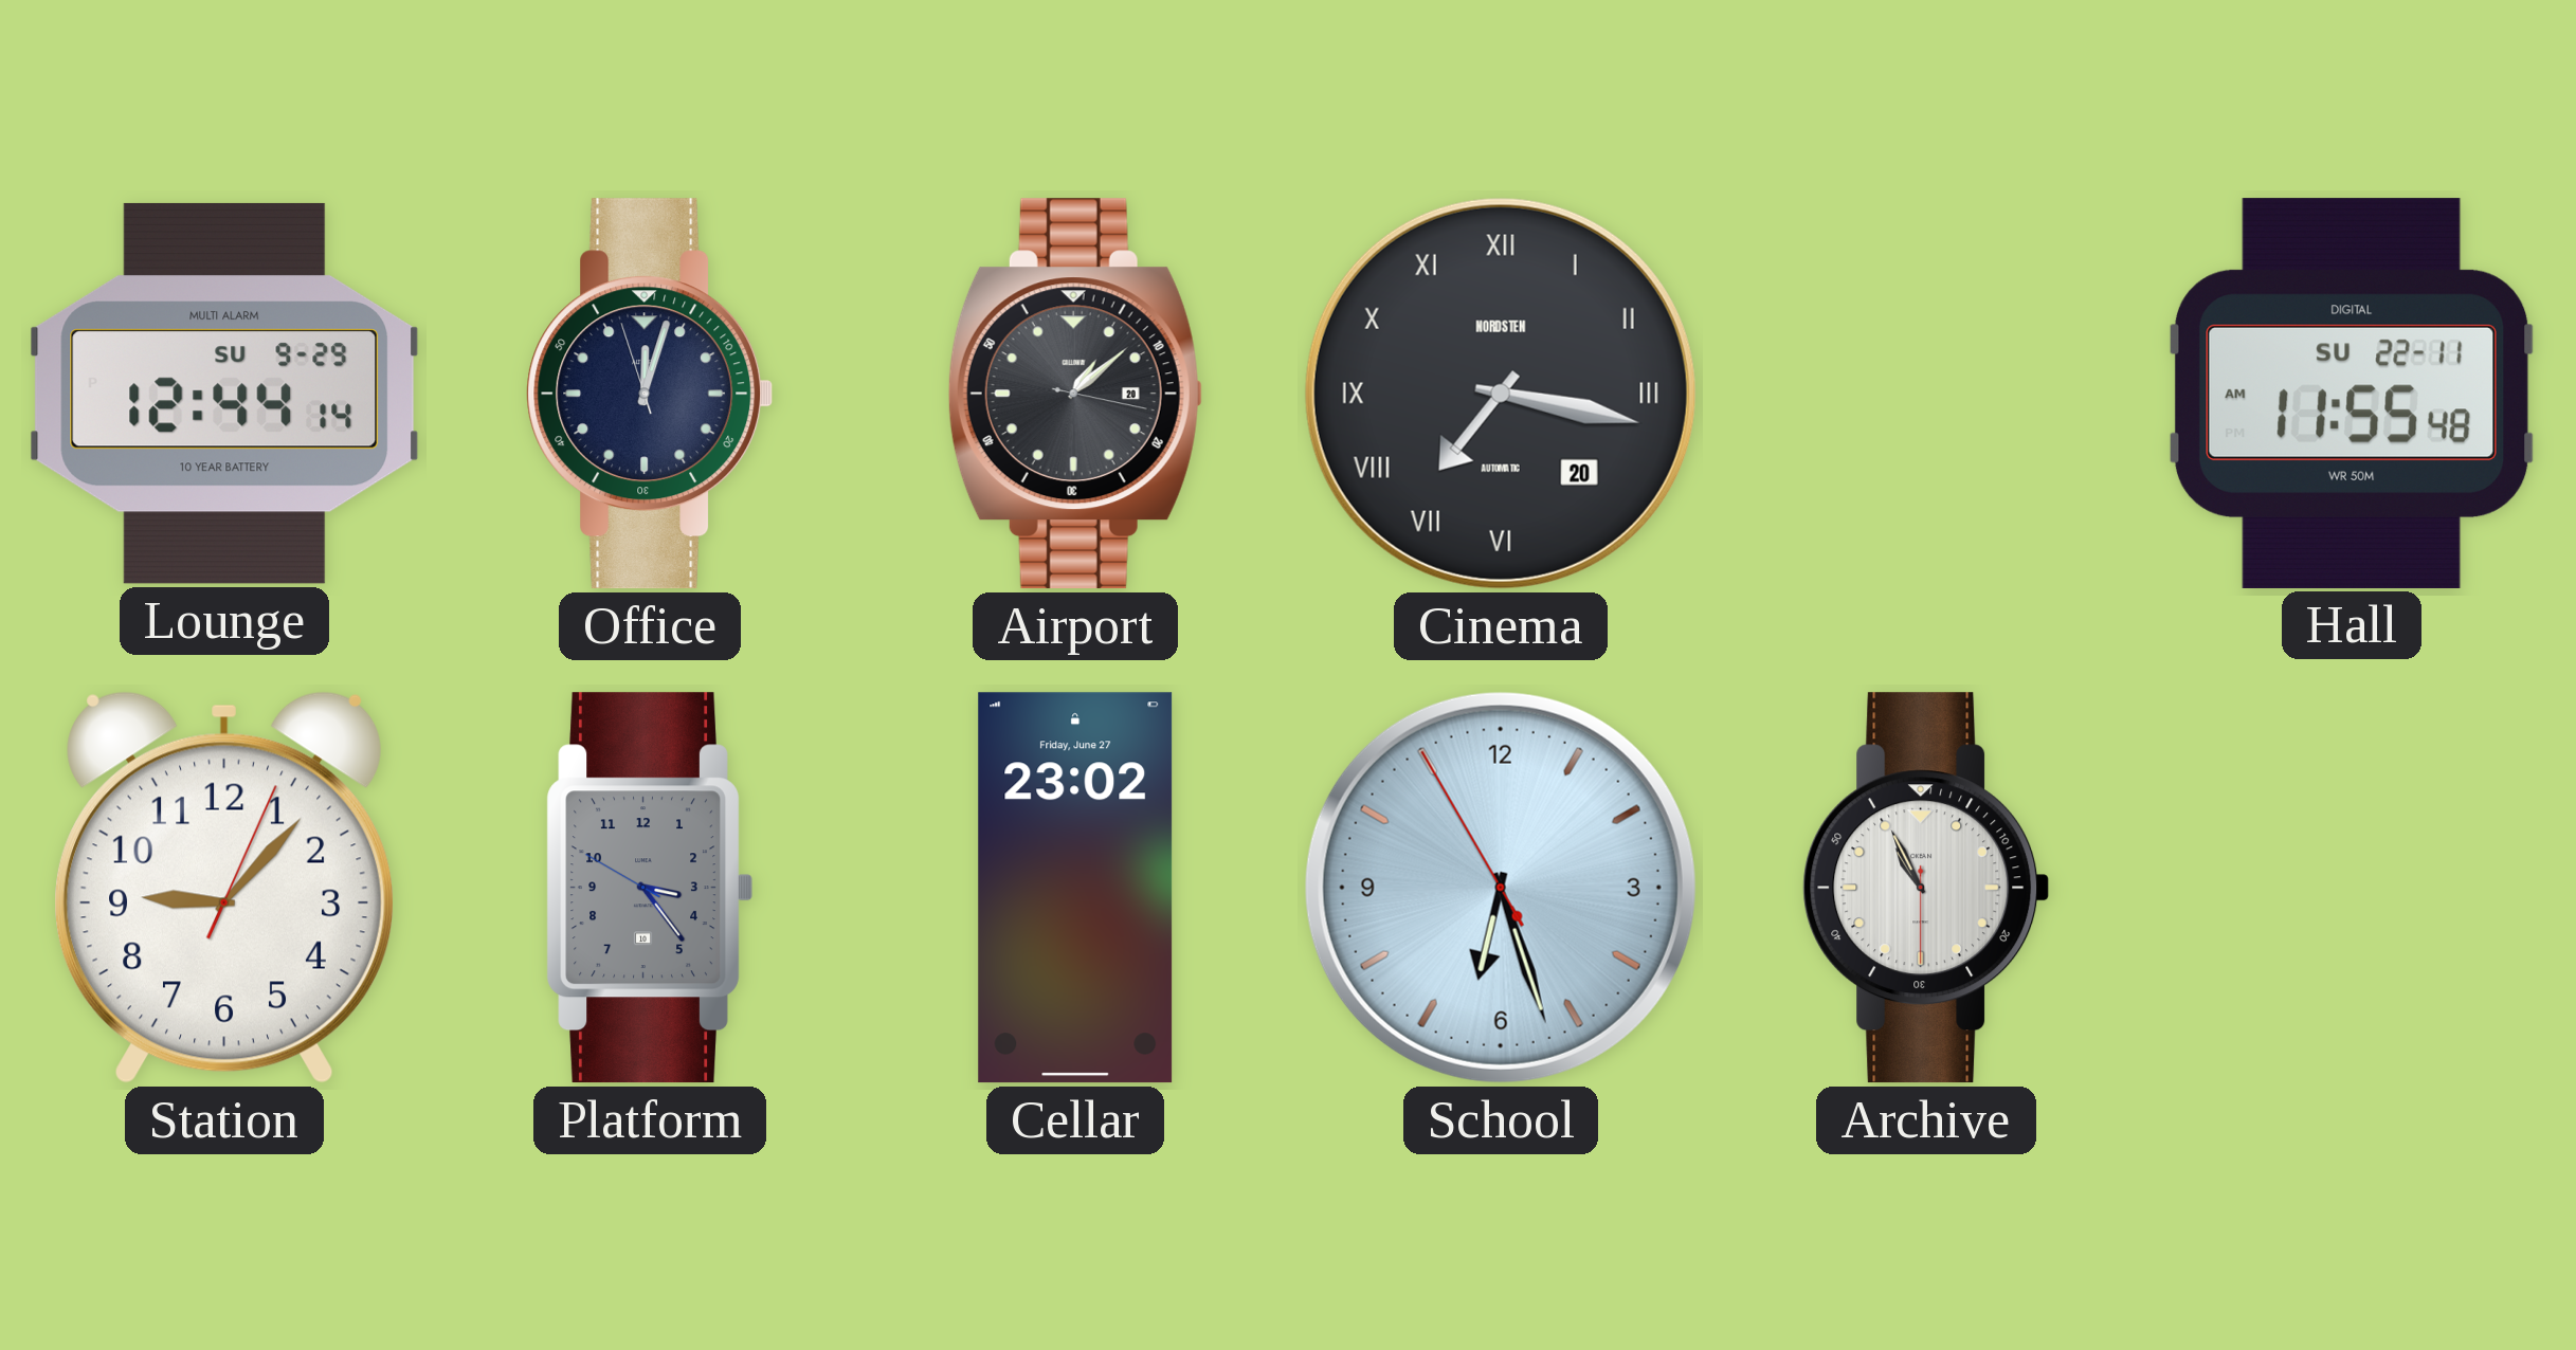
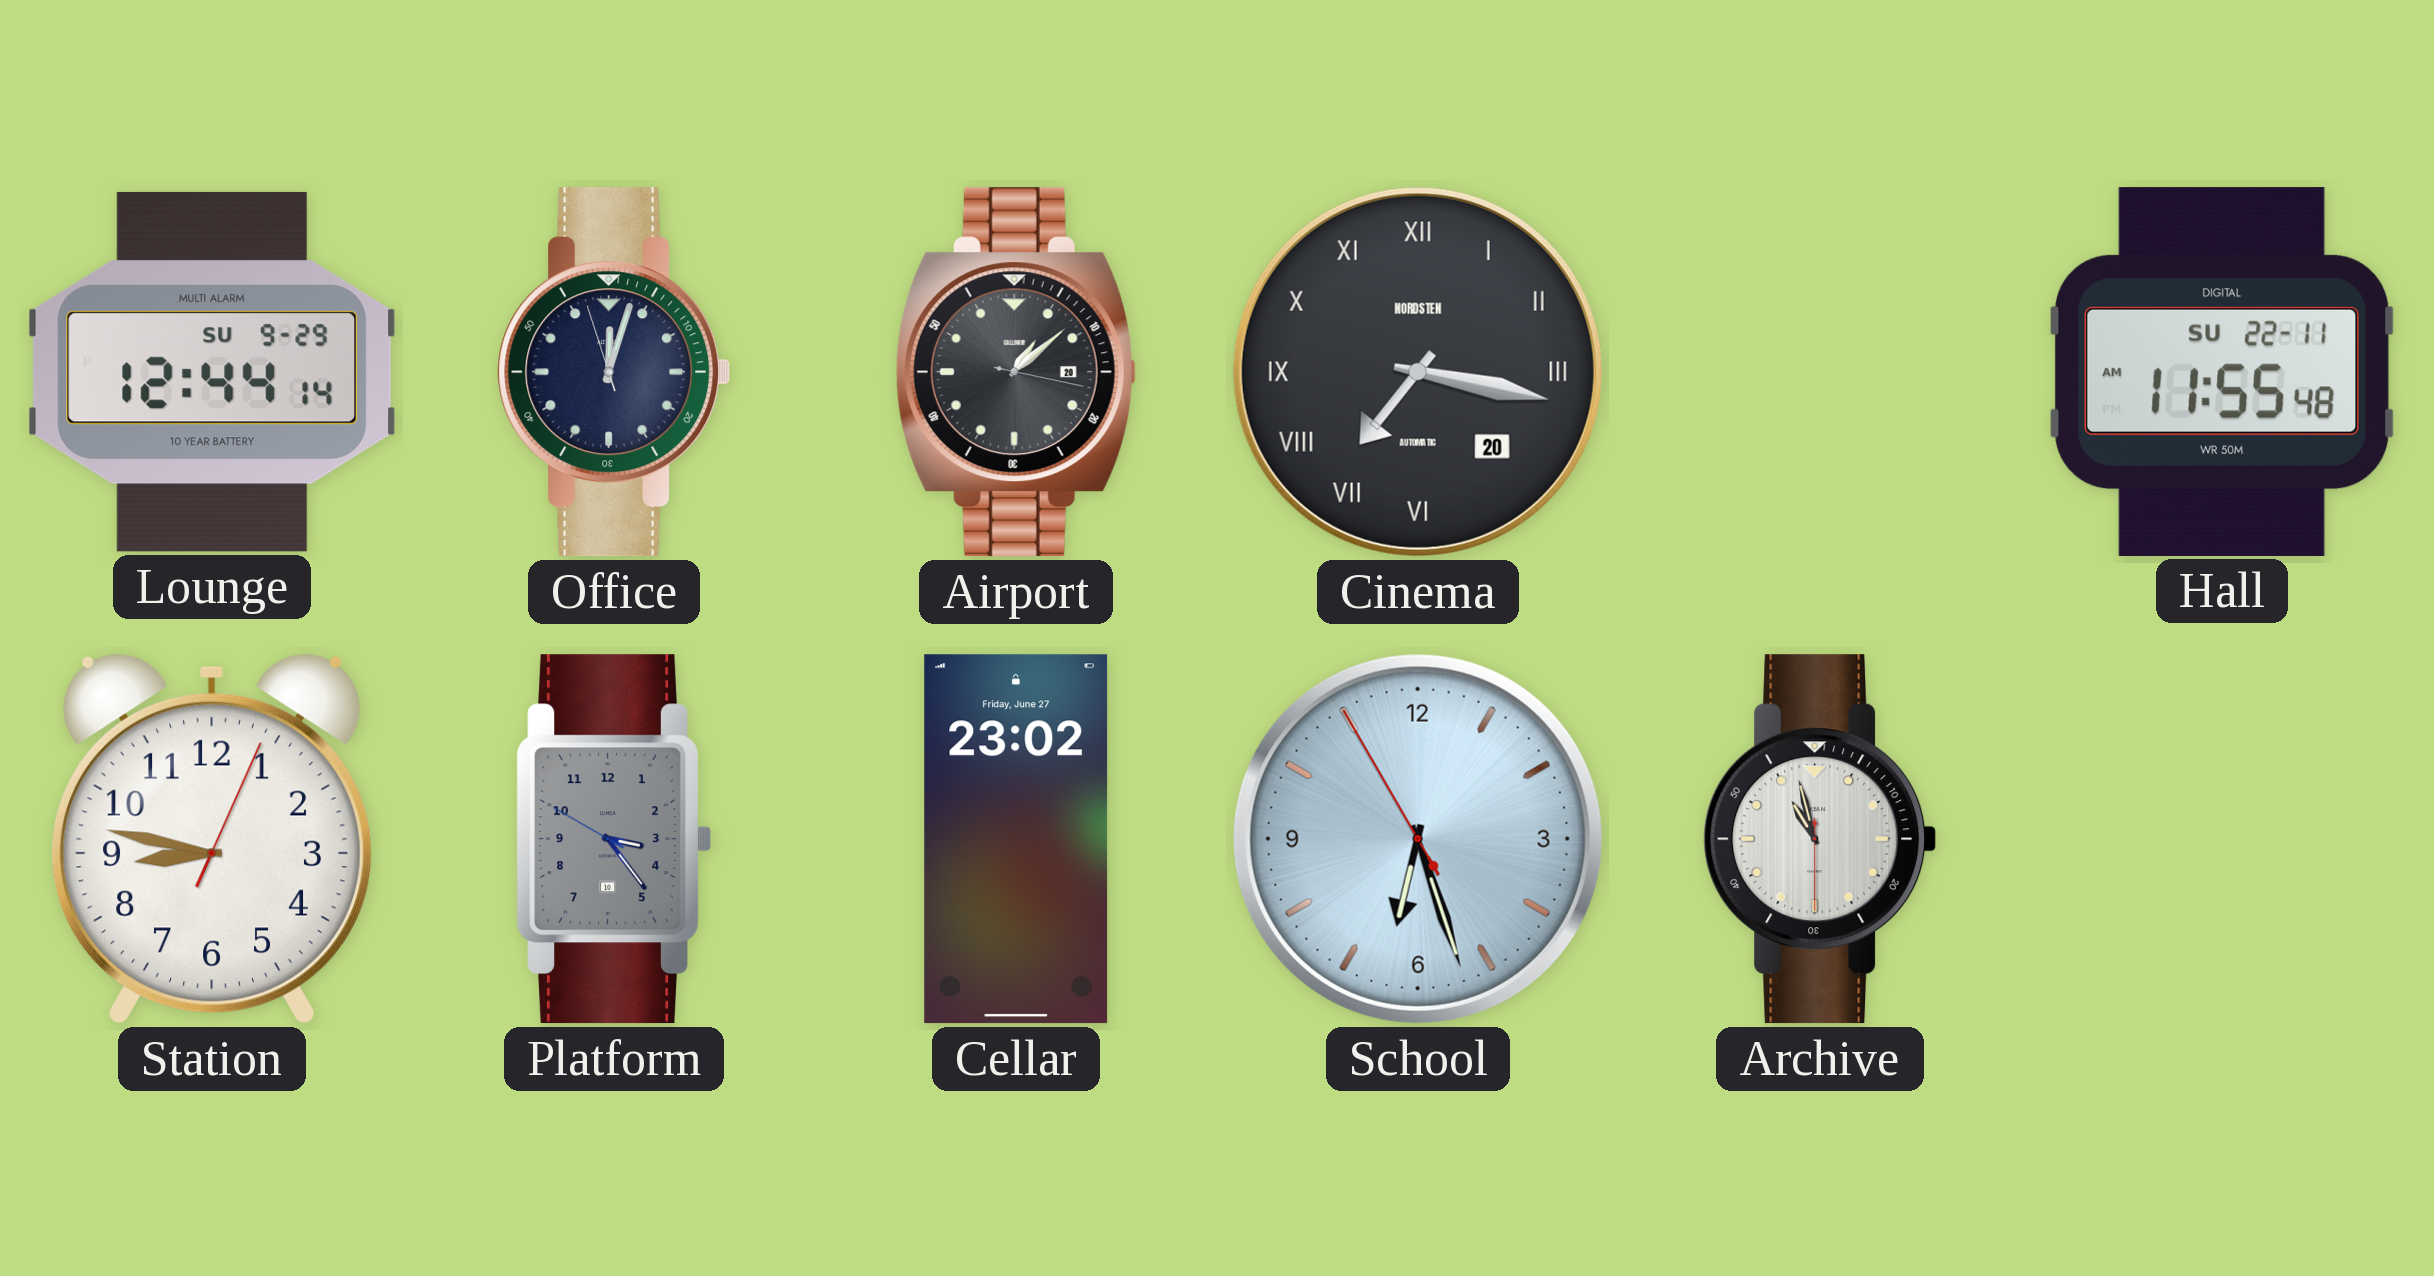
Station: 9:07 -> 8:47
Archive: 10:55 -> 10:57
